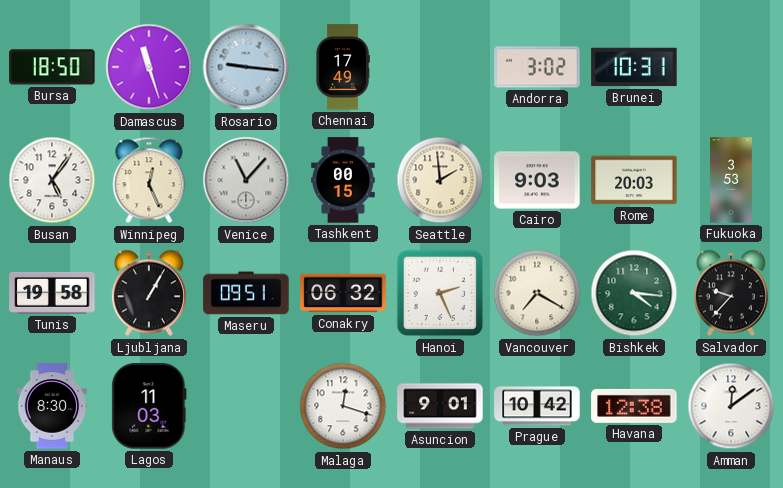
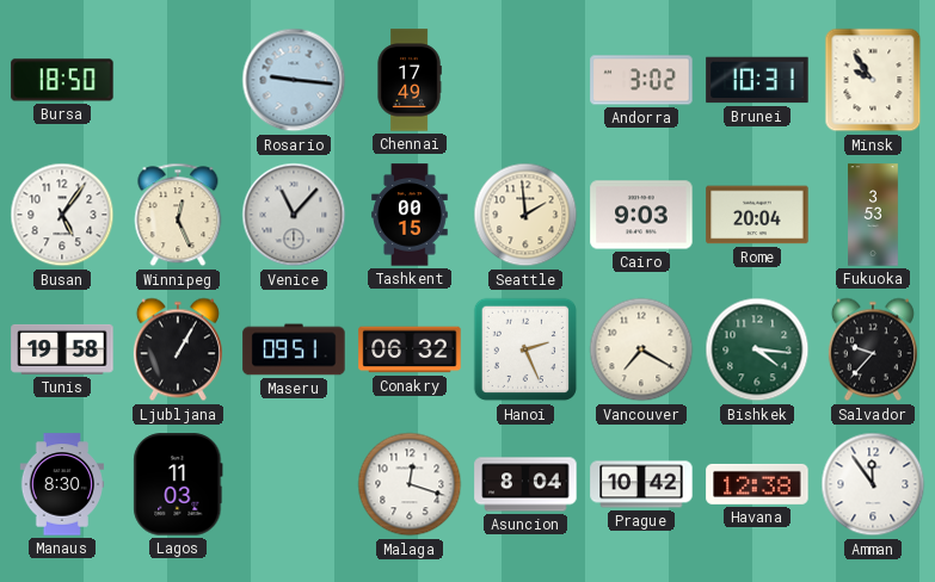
Damascus: 11:27 -> none
Minsk: none -> 9:54
Rome: 20:03 -> 20:04
Asuncion: 9:01 -> 8:04
Amman: 12:09 -> 11:54
